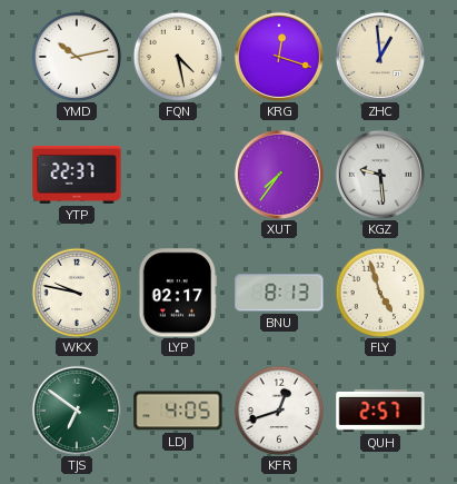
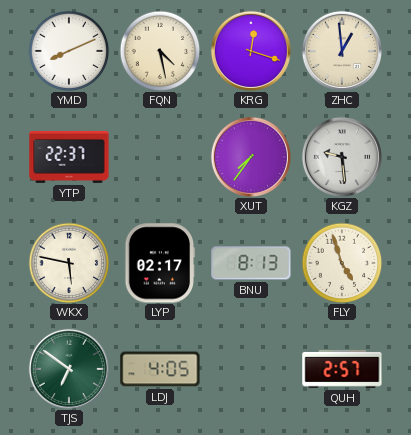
YMD: 10:13 -> 8:11
WKX: 9:47 -> 5:47
KFR: 12:42 -> none
